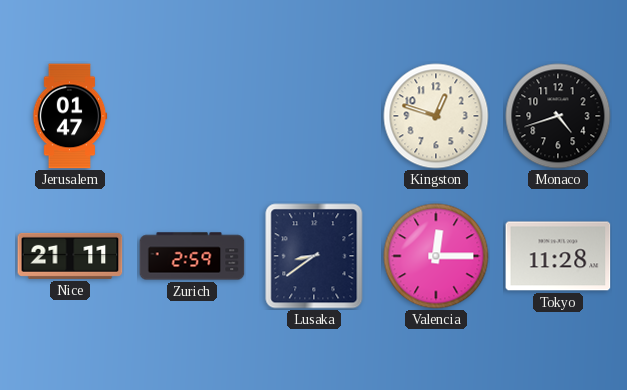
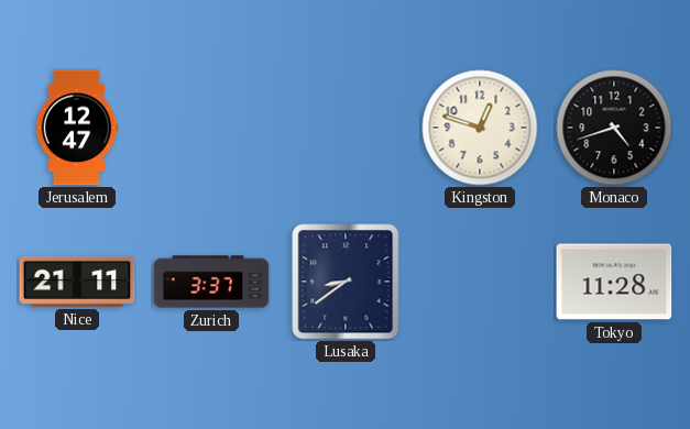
Jerusalem: 01:47 -> 12:47
Zurich: 2:59 -> 3:37
Valencia: 12:15 -> none
